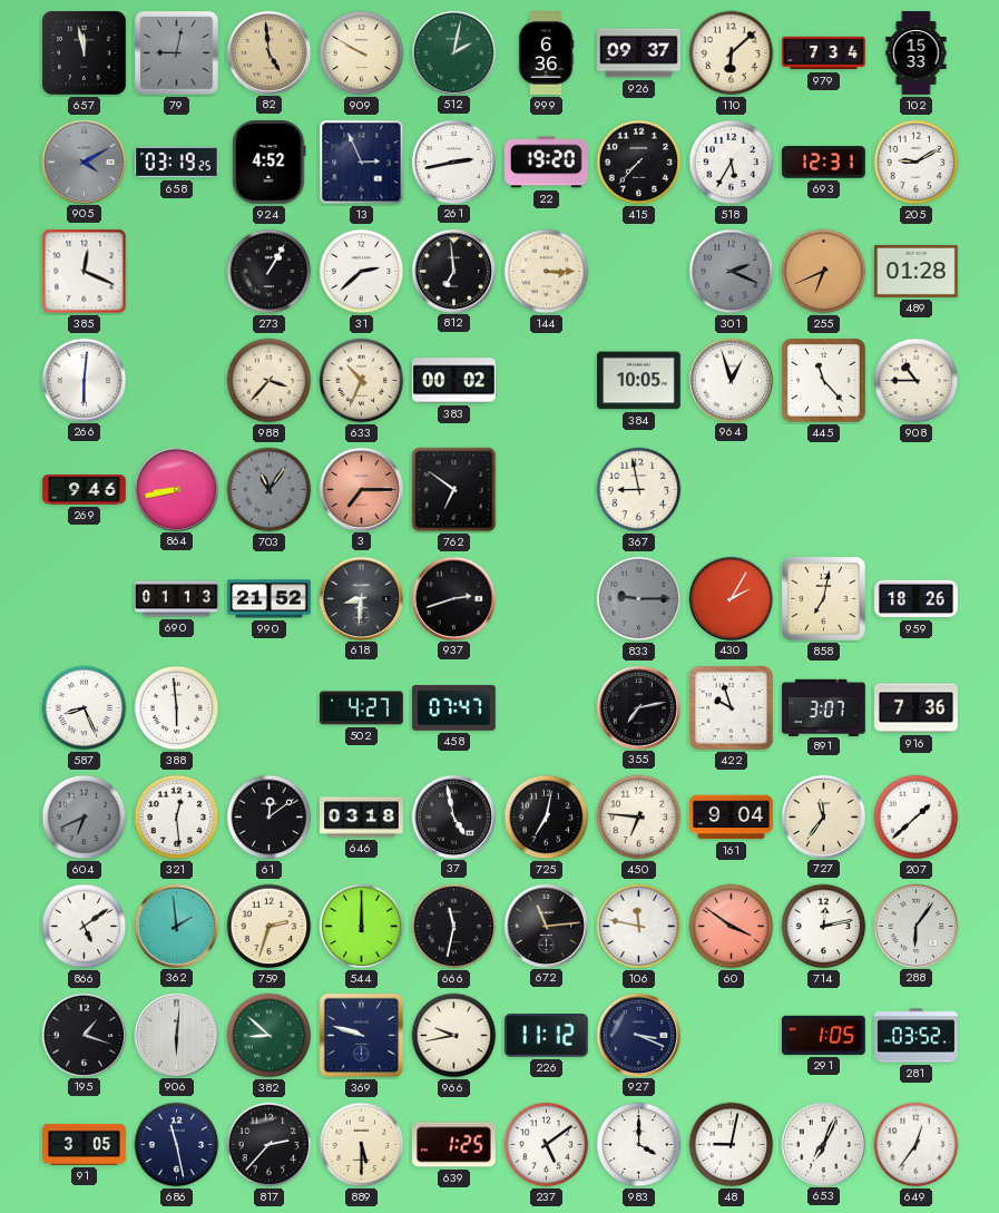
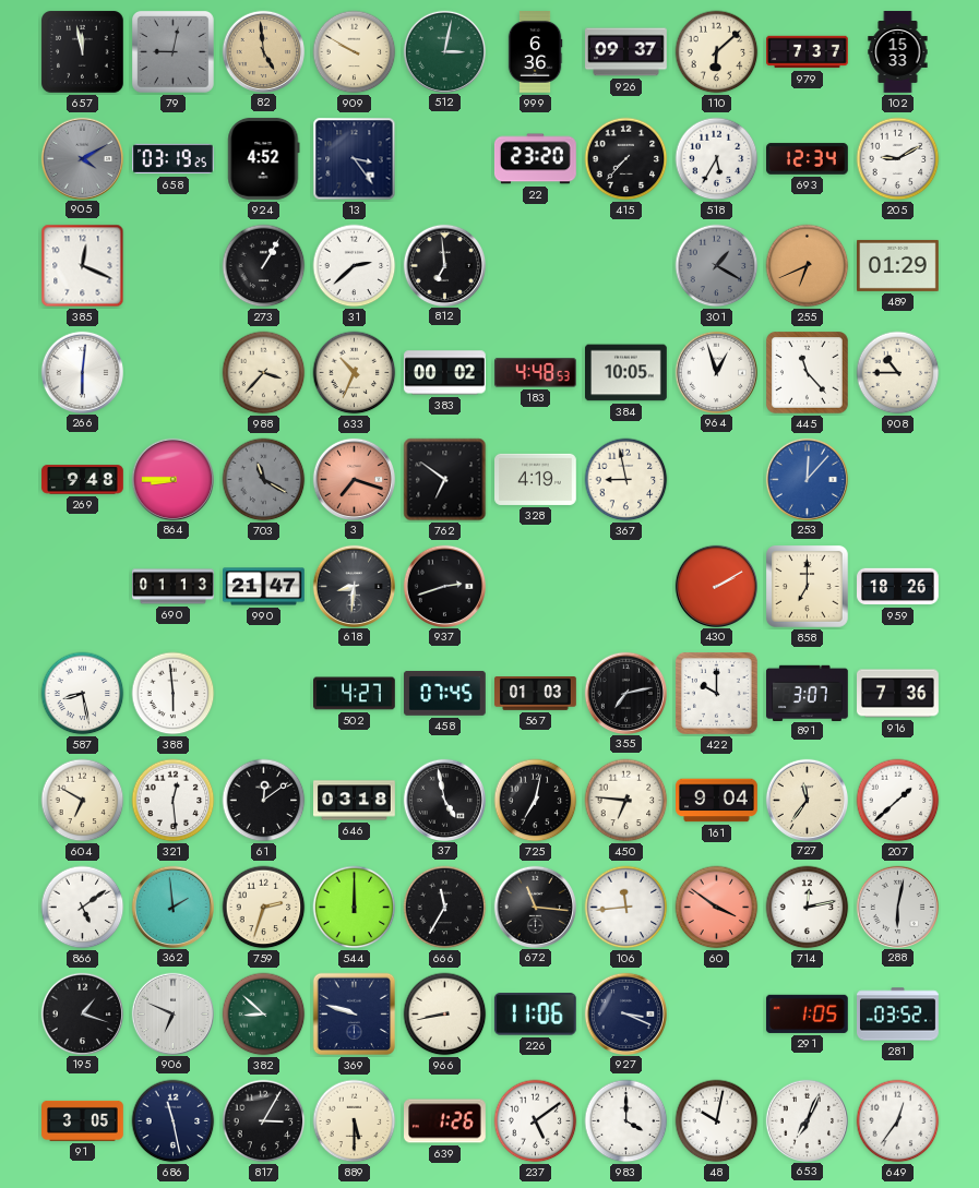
512: 2:02 -> 3:02
979: 7:34 -> 7:37
13: 2:56 -> 3:24
261: 2:43 -> none
22: 19:20 -> 23:20
693: 12:31 -> 12:34
144: 3:15 -> none
301: 2:19 -> 1:20
489: 01:28 -> 01:29
183: none -> 4:48
269: 9:46 -> 9:48
864: 8:43 -> 8:45
703: 11:06 -> 11:20
3: 7:15 -> 7:18
328: none -> 4:19
253: none -> 12:07
990: 21:52 -> 21:47
833: 9:15 -> none
430: 2:05 -> 2:10
858: 7:02 -> 7:00
587: 8:26 -> 8:28
458: 07:47 -> 07:45
567: none -> 01:03
422: 9:57 -> 10:00
604: 6:41 -> 6:50
604 dial: grey -> cream
666: 11:32 -> 11:35
672: 11:14 -> 11:16
106: 11:47 -> 11:44
288: 6:06 -> 6:02
906: 6:01 -> 6:49
966: 9:43 -> 8:43
226: 11:12 -> 11:06
817: 2:37 -> 3:05
639: 1:25 -> 1:26
48: 9:02 -> 10:02
